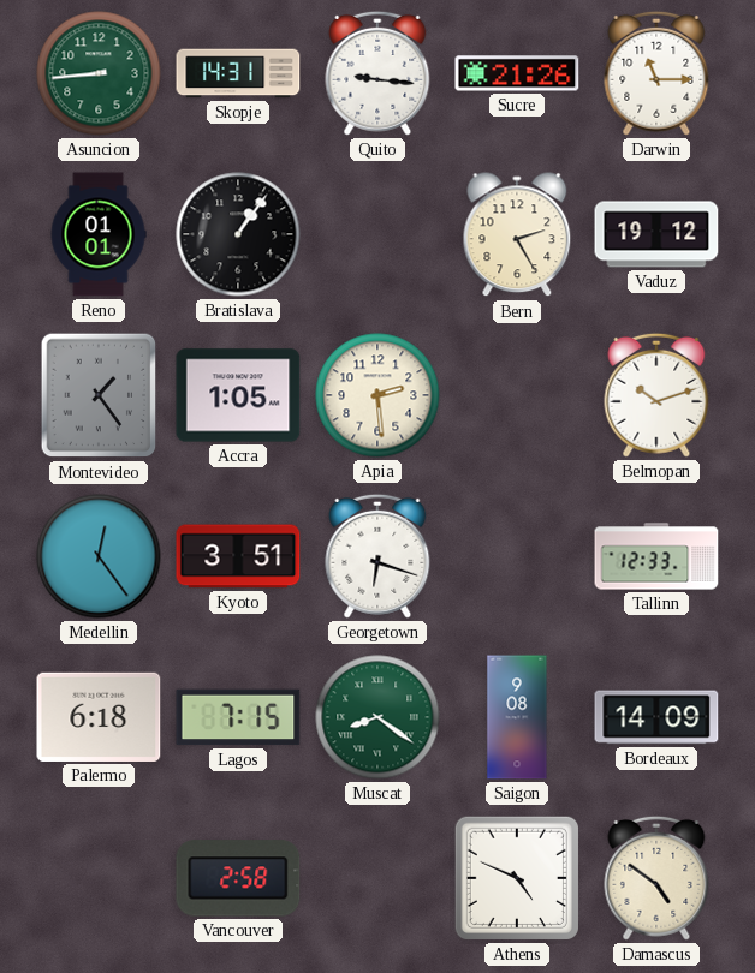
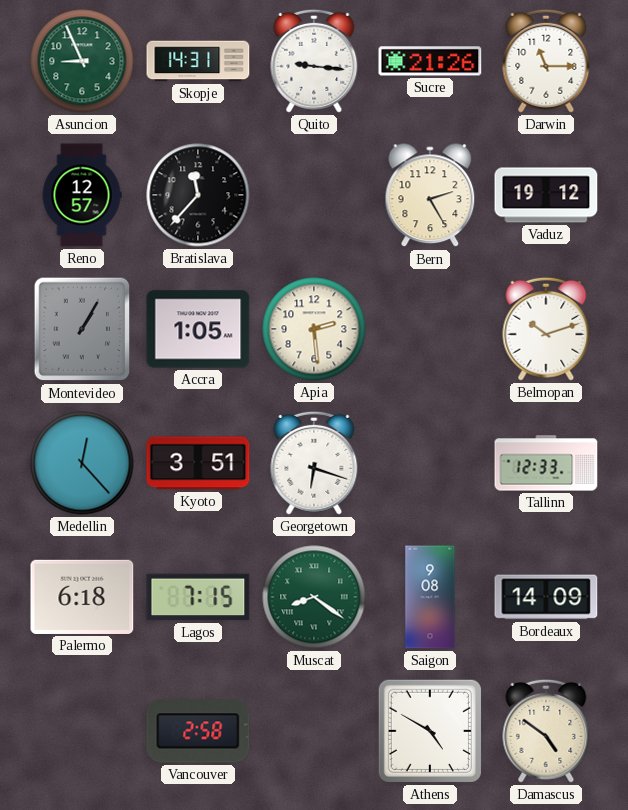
Asuncion: 8:44 -> 8:56
Reno: 01:01 -> 12:57
Bratislava: 1:06 -> 11:37
Montevideo: 1:24 -> 1:05
Medellin: 12:24 -> 12:23
Athens: 4:49 -> 4:50
